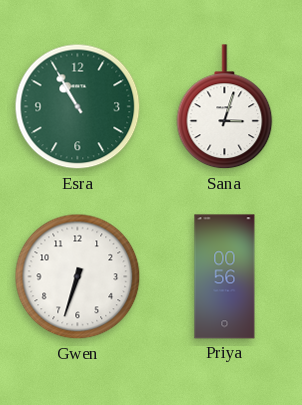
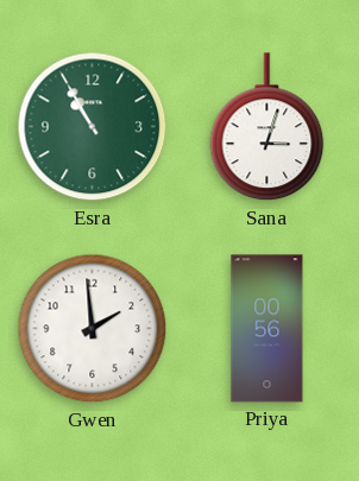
Gwen: 6:33 -> 1:59
